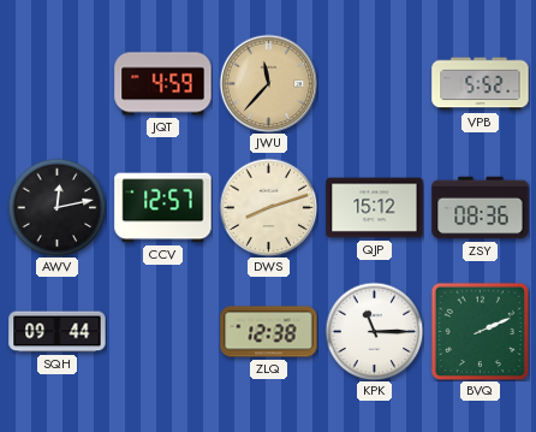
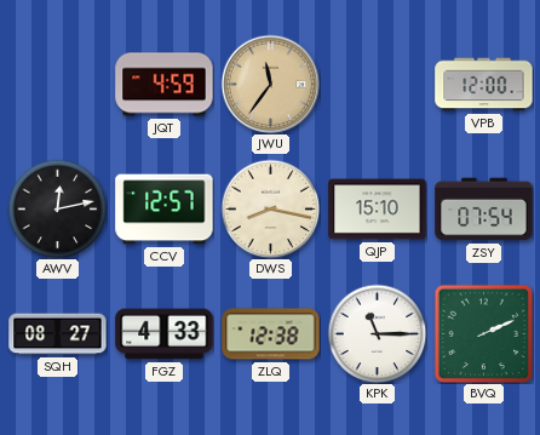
JWU: 11:37 -> 11:36
VPB: 5:52 -> 12:00
DWS: 8:12 -> 8:17
QJP: 15:12 -> 15:10
ZSY: 08:36 -> 07:54
SQH: 09:44 -> 08:27
FGZ: none -> 4:33
